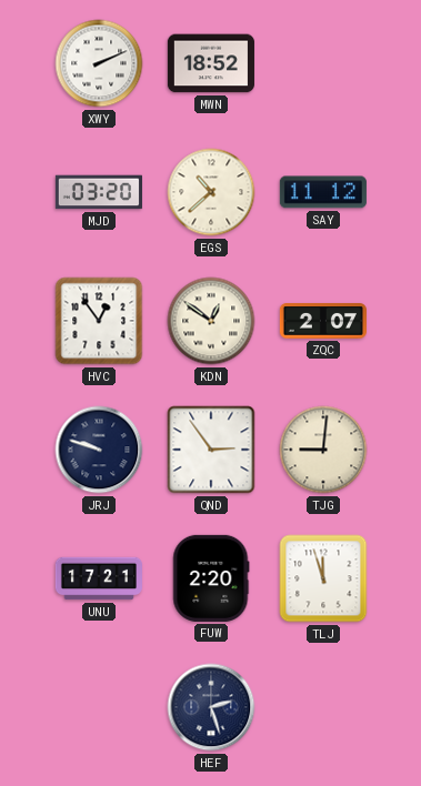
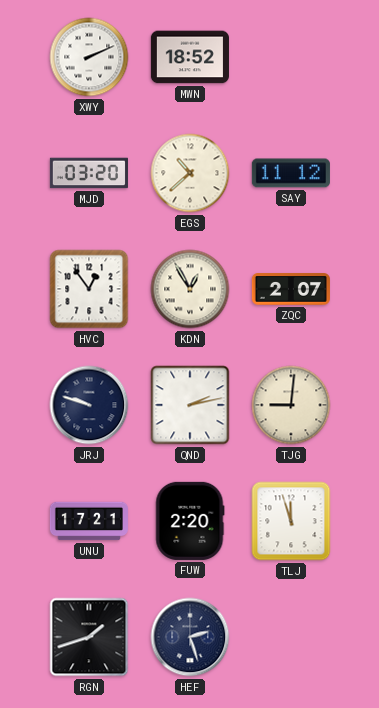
KDN: 12:51 -> 12:55
QND: 2:54 -> 2:13
RGN: none -> 1:42
